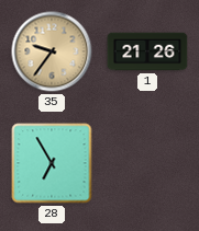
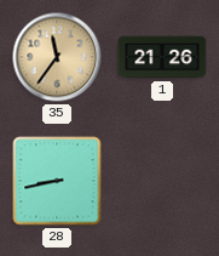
35: 9:36 -> 11:36
28: 6:55 -> 8:43
